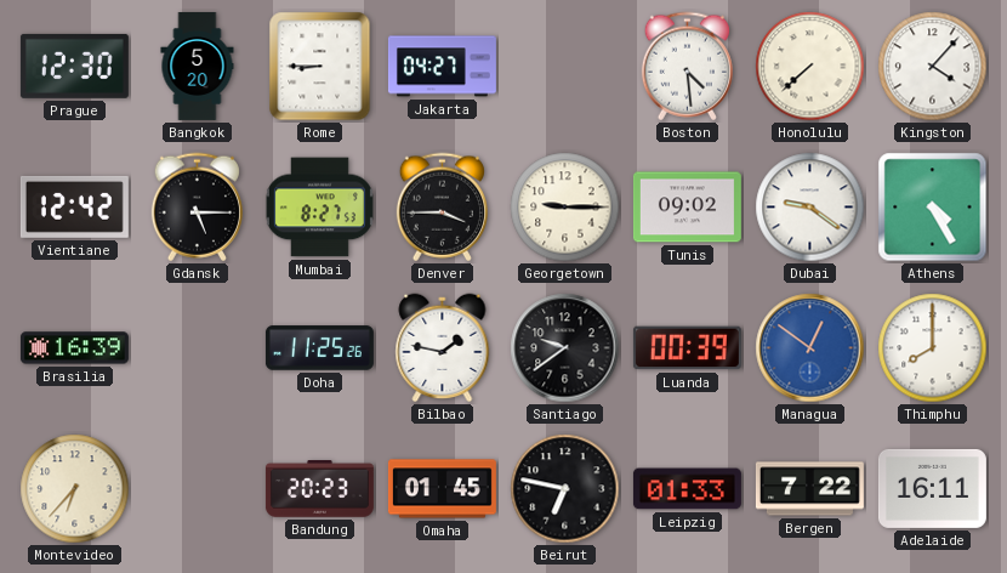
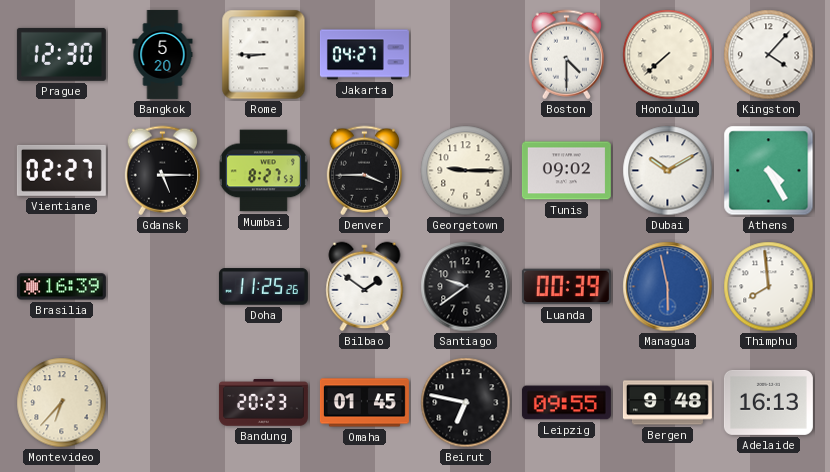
Boston: 4:29 -> 4:30
Vientiane: 12:42 -> 02:27
Dubai: 9:21 -> 10:10
Bilbao: 1:47 -> 1:51
Managua: 12:51 -> 5:58
Thimphu: 8:00 -> 7:59
Leipzig: 01:33 -> 09:55
Bergen: 7:22 -> 9:48
Adelaide: 16:11 -> 16:13
